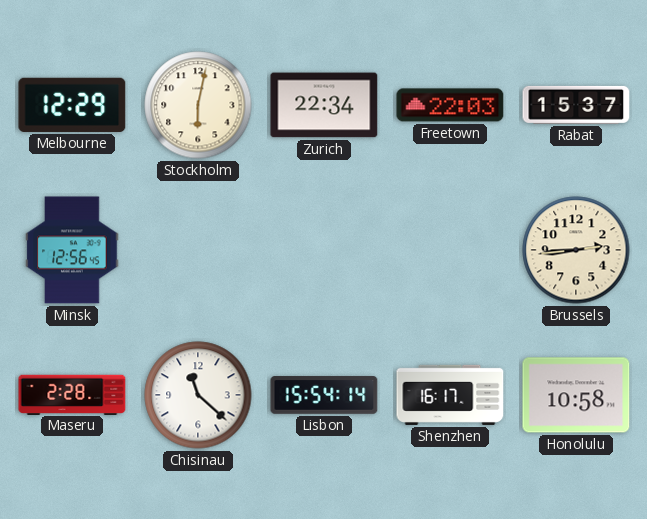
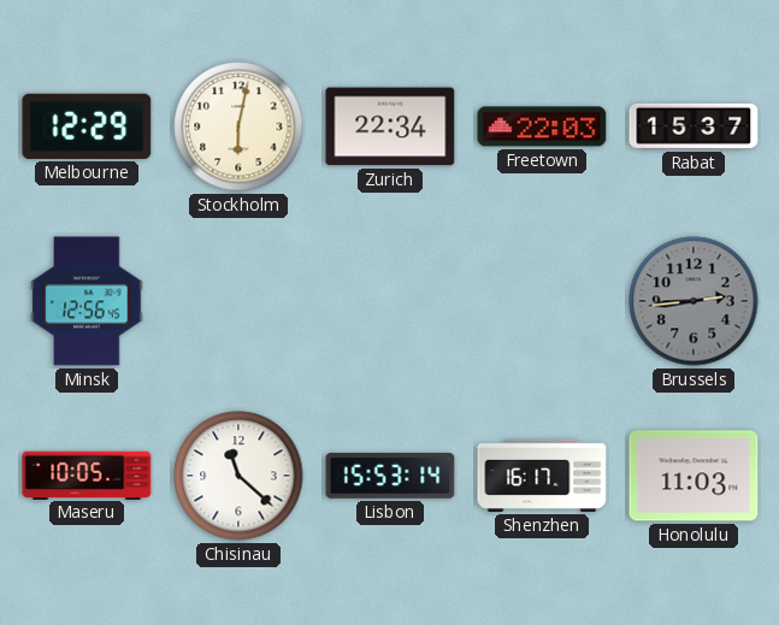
Brussels dial: cream -> grey
Maseru: 2:28 -> 10:05
Lisbon: 15:54 -> 15:53
Honolulu: 10:58 -> 11:03
